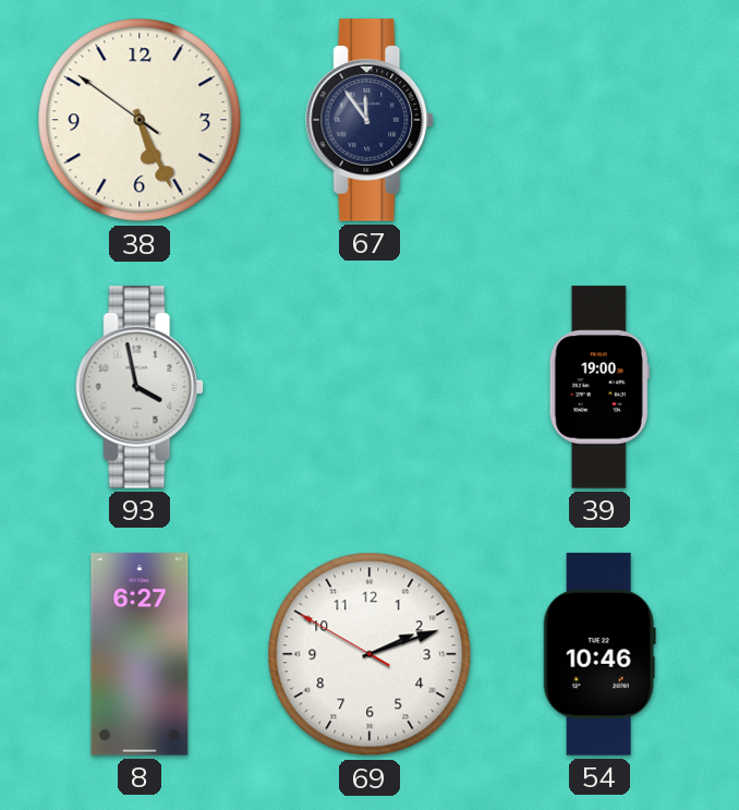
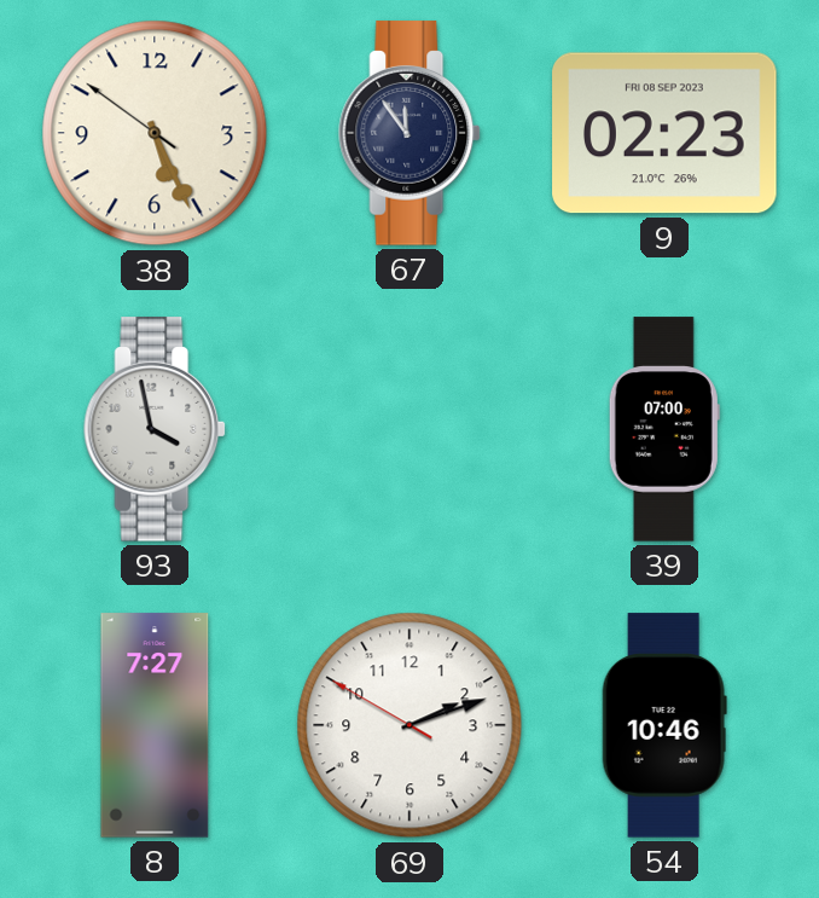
9: none -> 02:23
39: 19:00 -> 07:00
8: 6:27 -> 7:27
